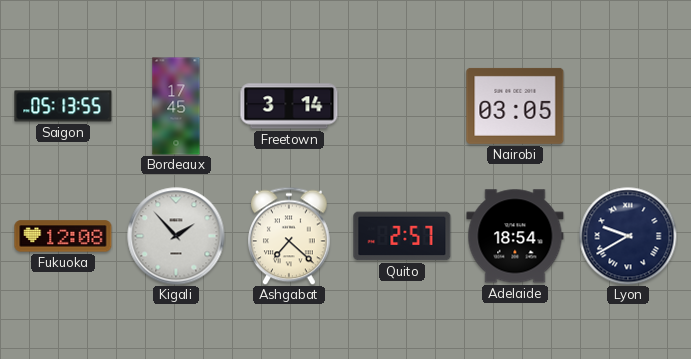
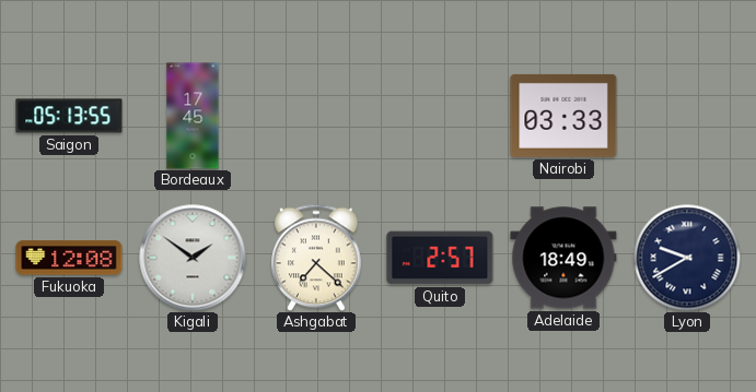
Freetown: 3:14 -> none
Nairobi: 03:05 -> 03:33
Kigali: 1:53 -> 1:51
Adelaide: 18:54 -> 18:49
